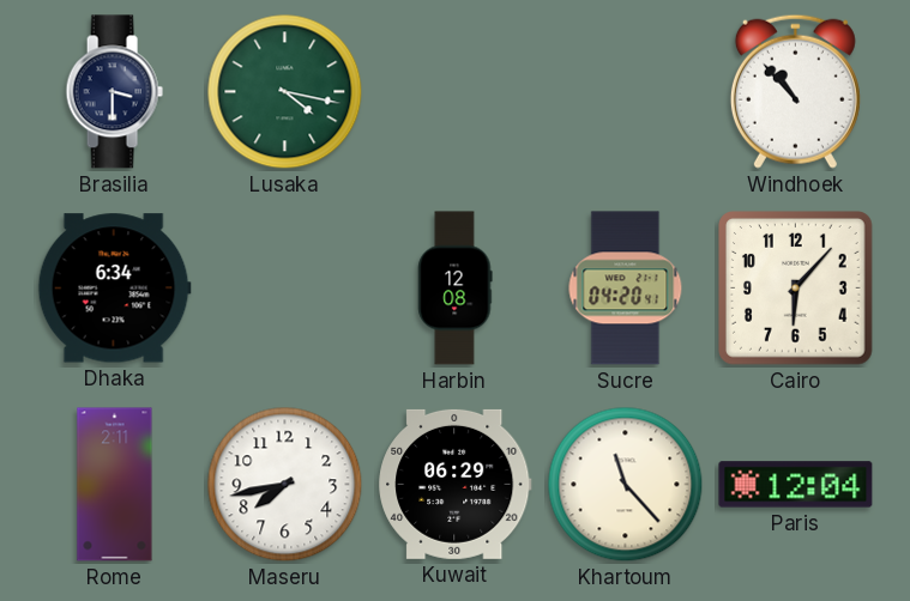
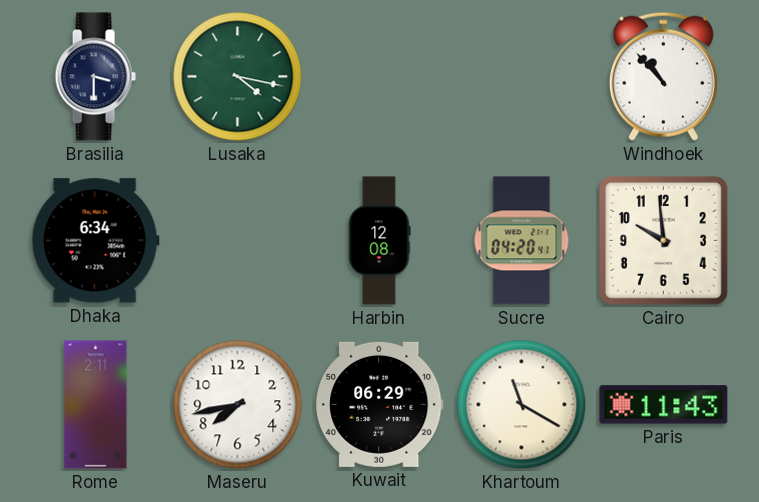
Cairo: 6:07 -> 9:59
Khartoum: 11:23 -> 11:20
Paris: 12:04 -> 11:43
